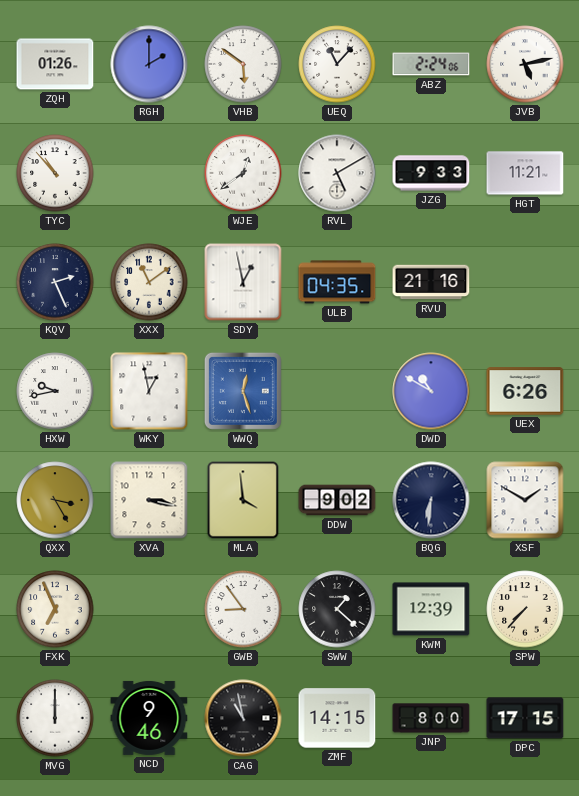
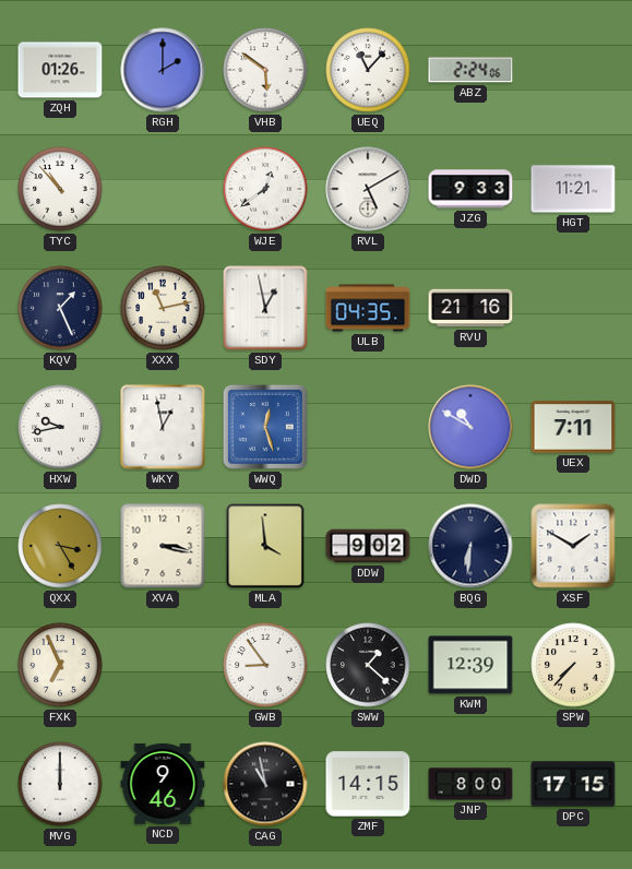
JVB: 5:13 -> none
KQV: 2:26 -> 1:26
XXX: 11:09 -> 11:13
UEX: 6:26 -> 7:11
